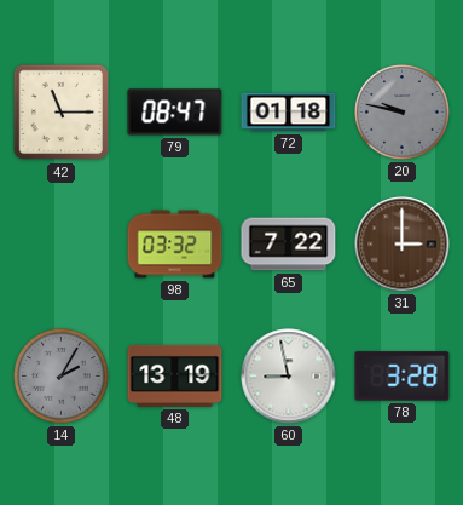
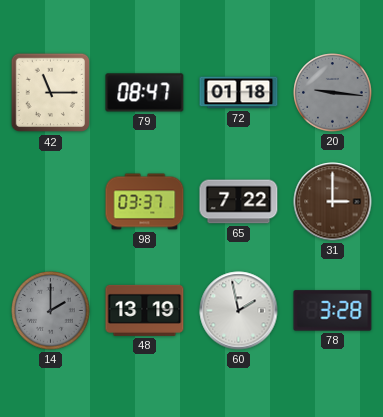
20: 9:47 -> 9:16
98: 03:32 -> 03:37
14: 2:05 -> 2:00
60: 8:58 -> 1:58
